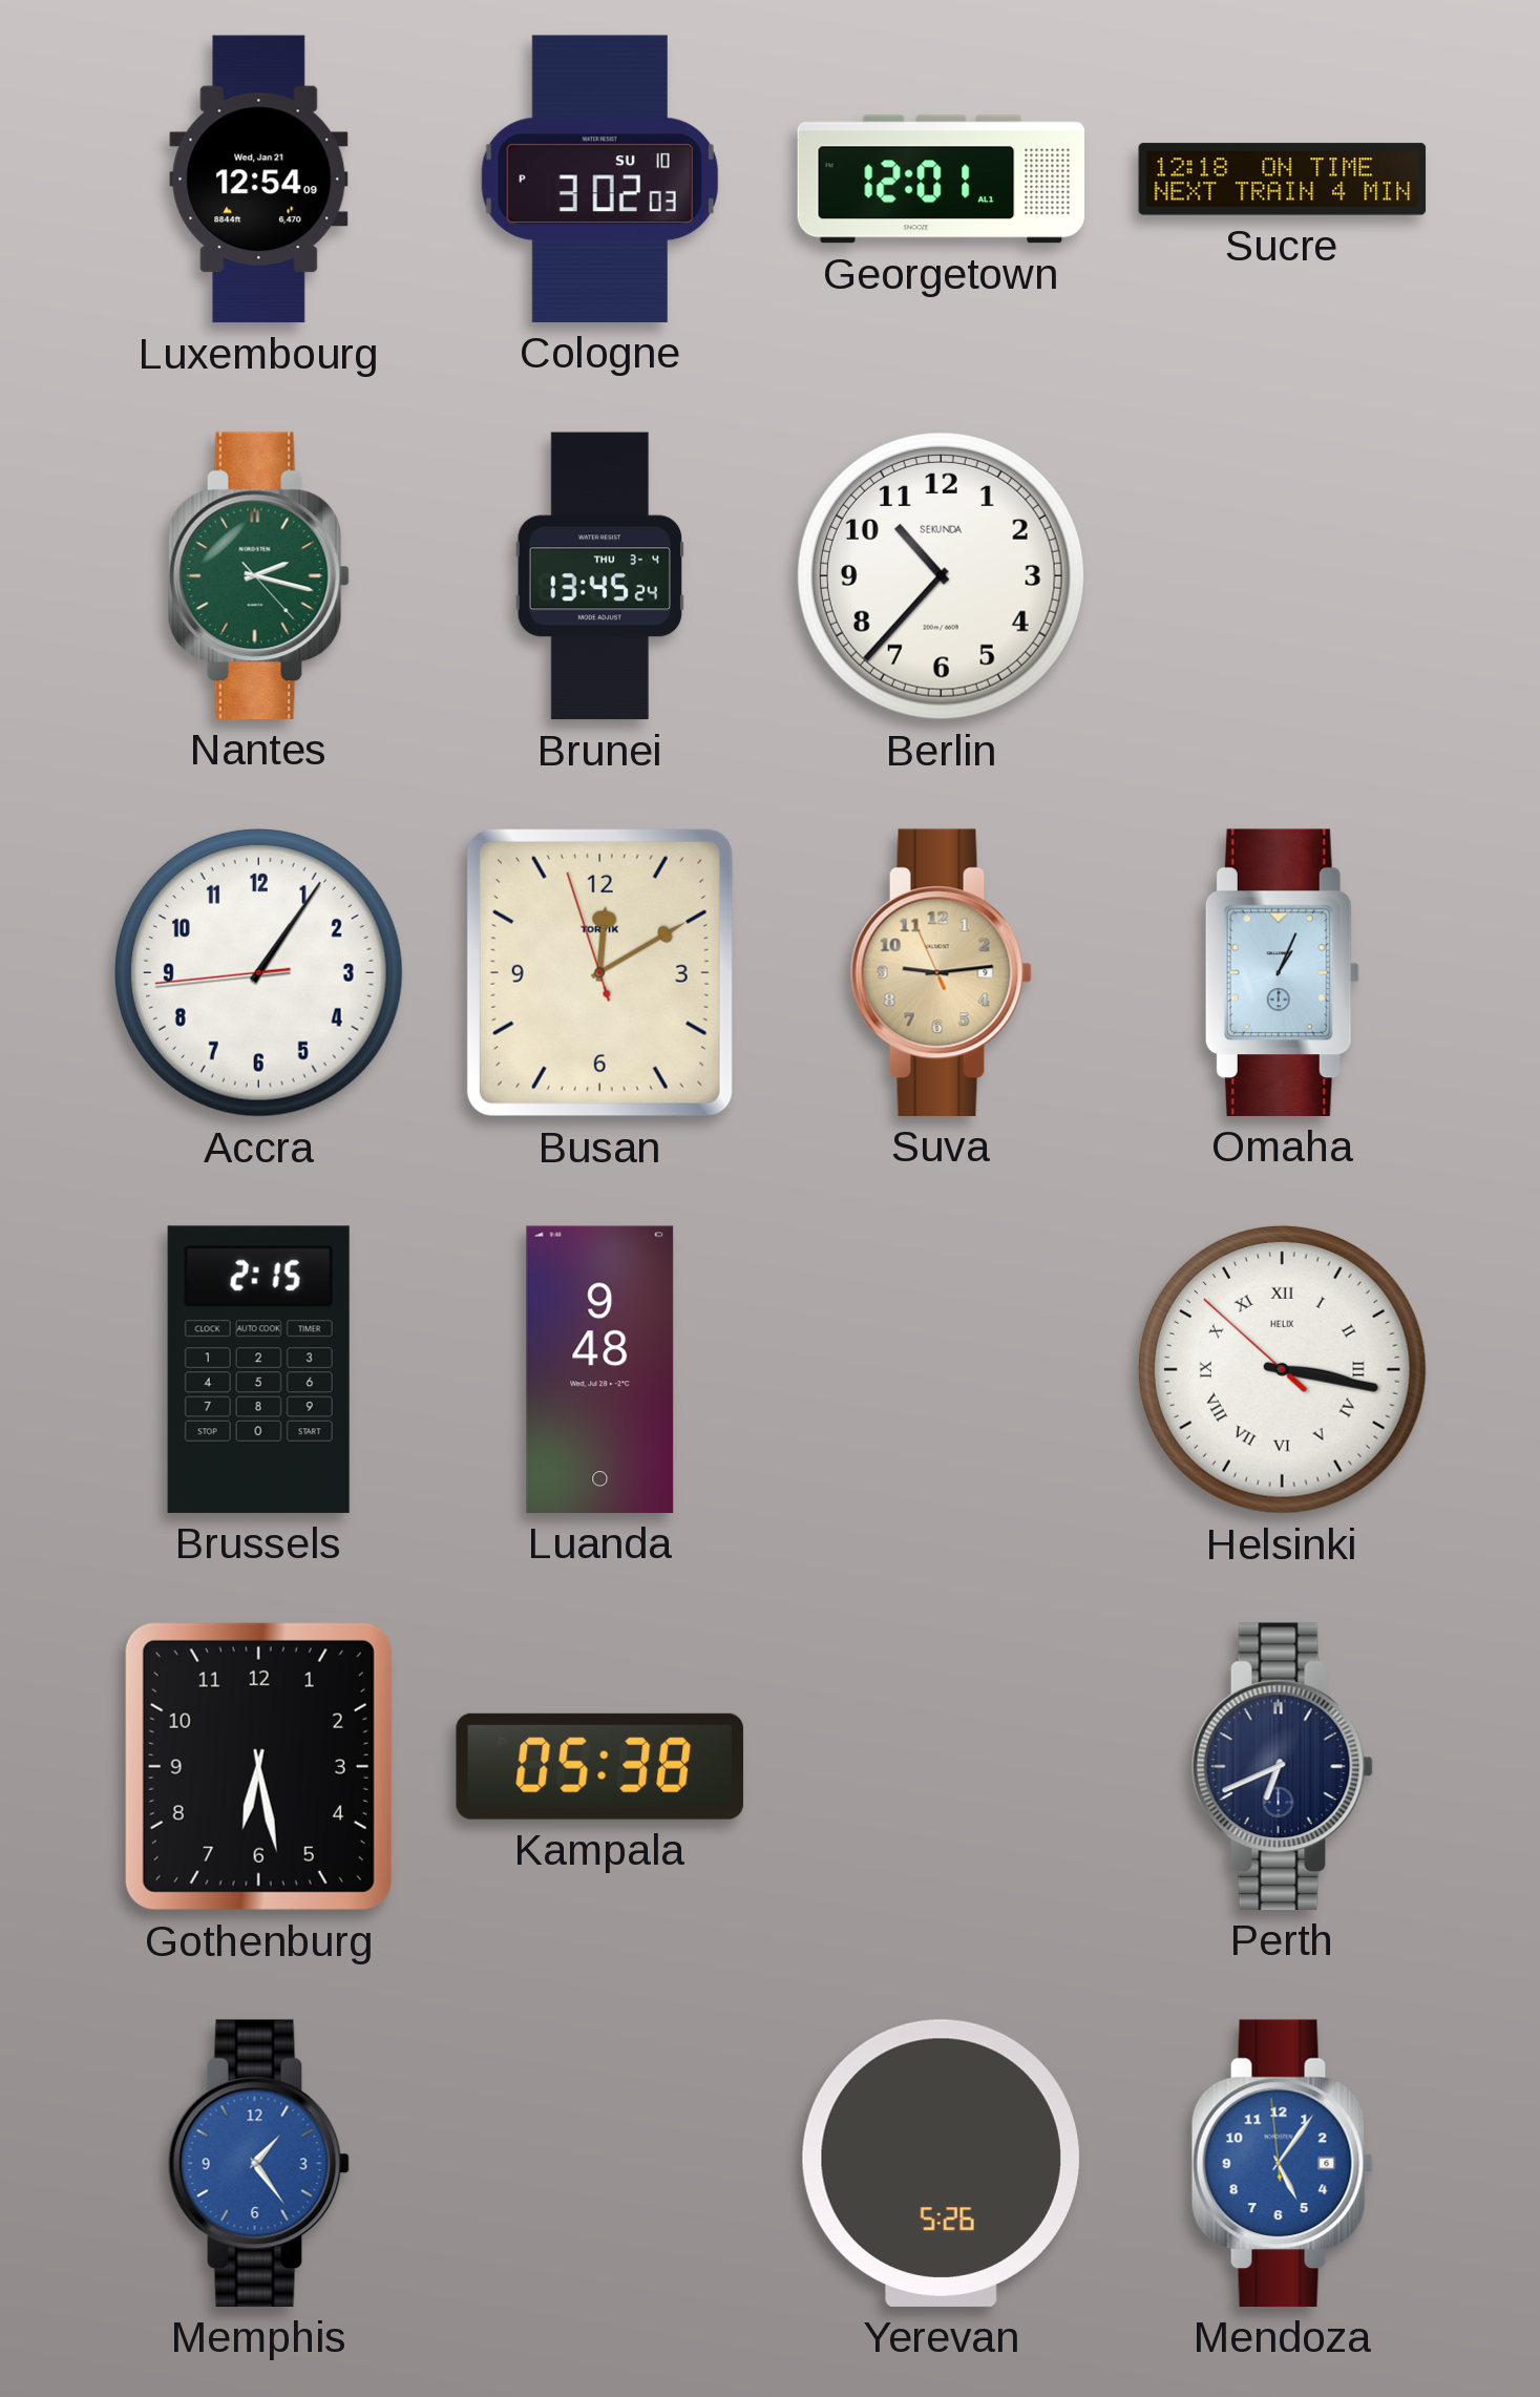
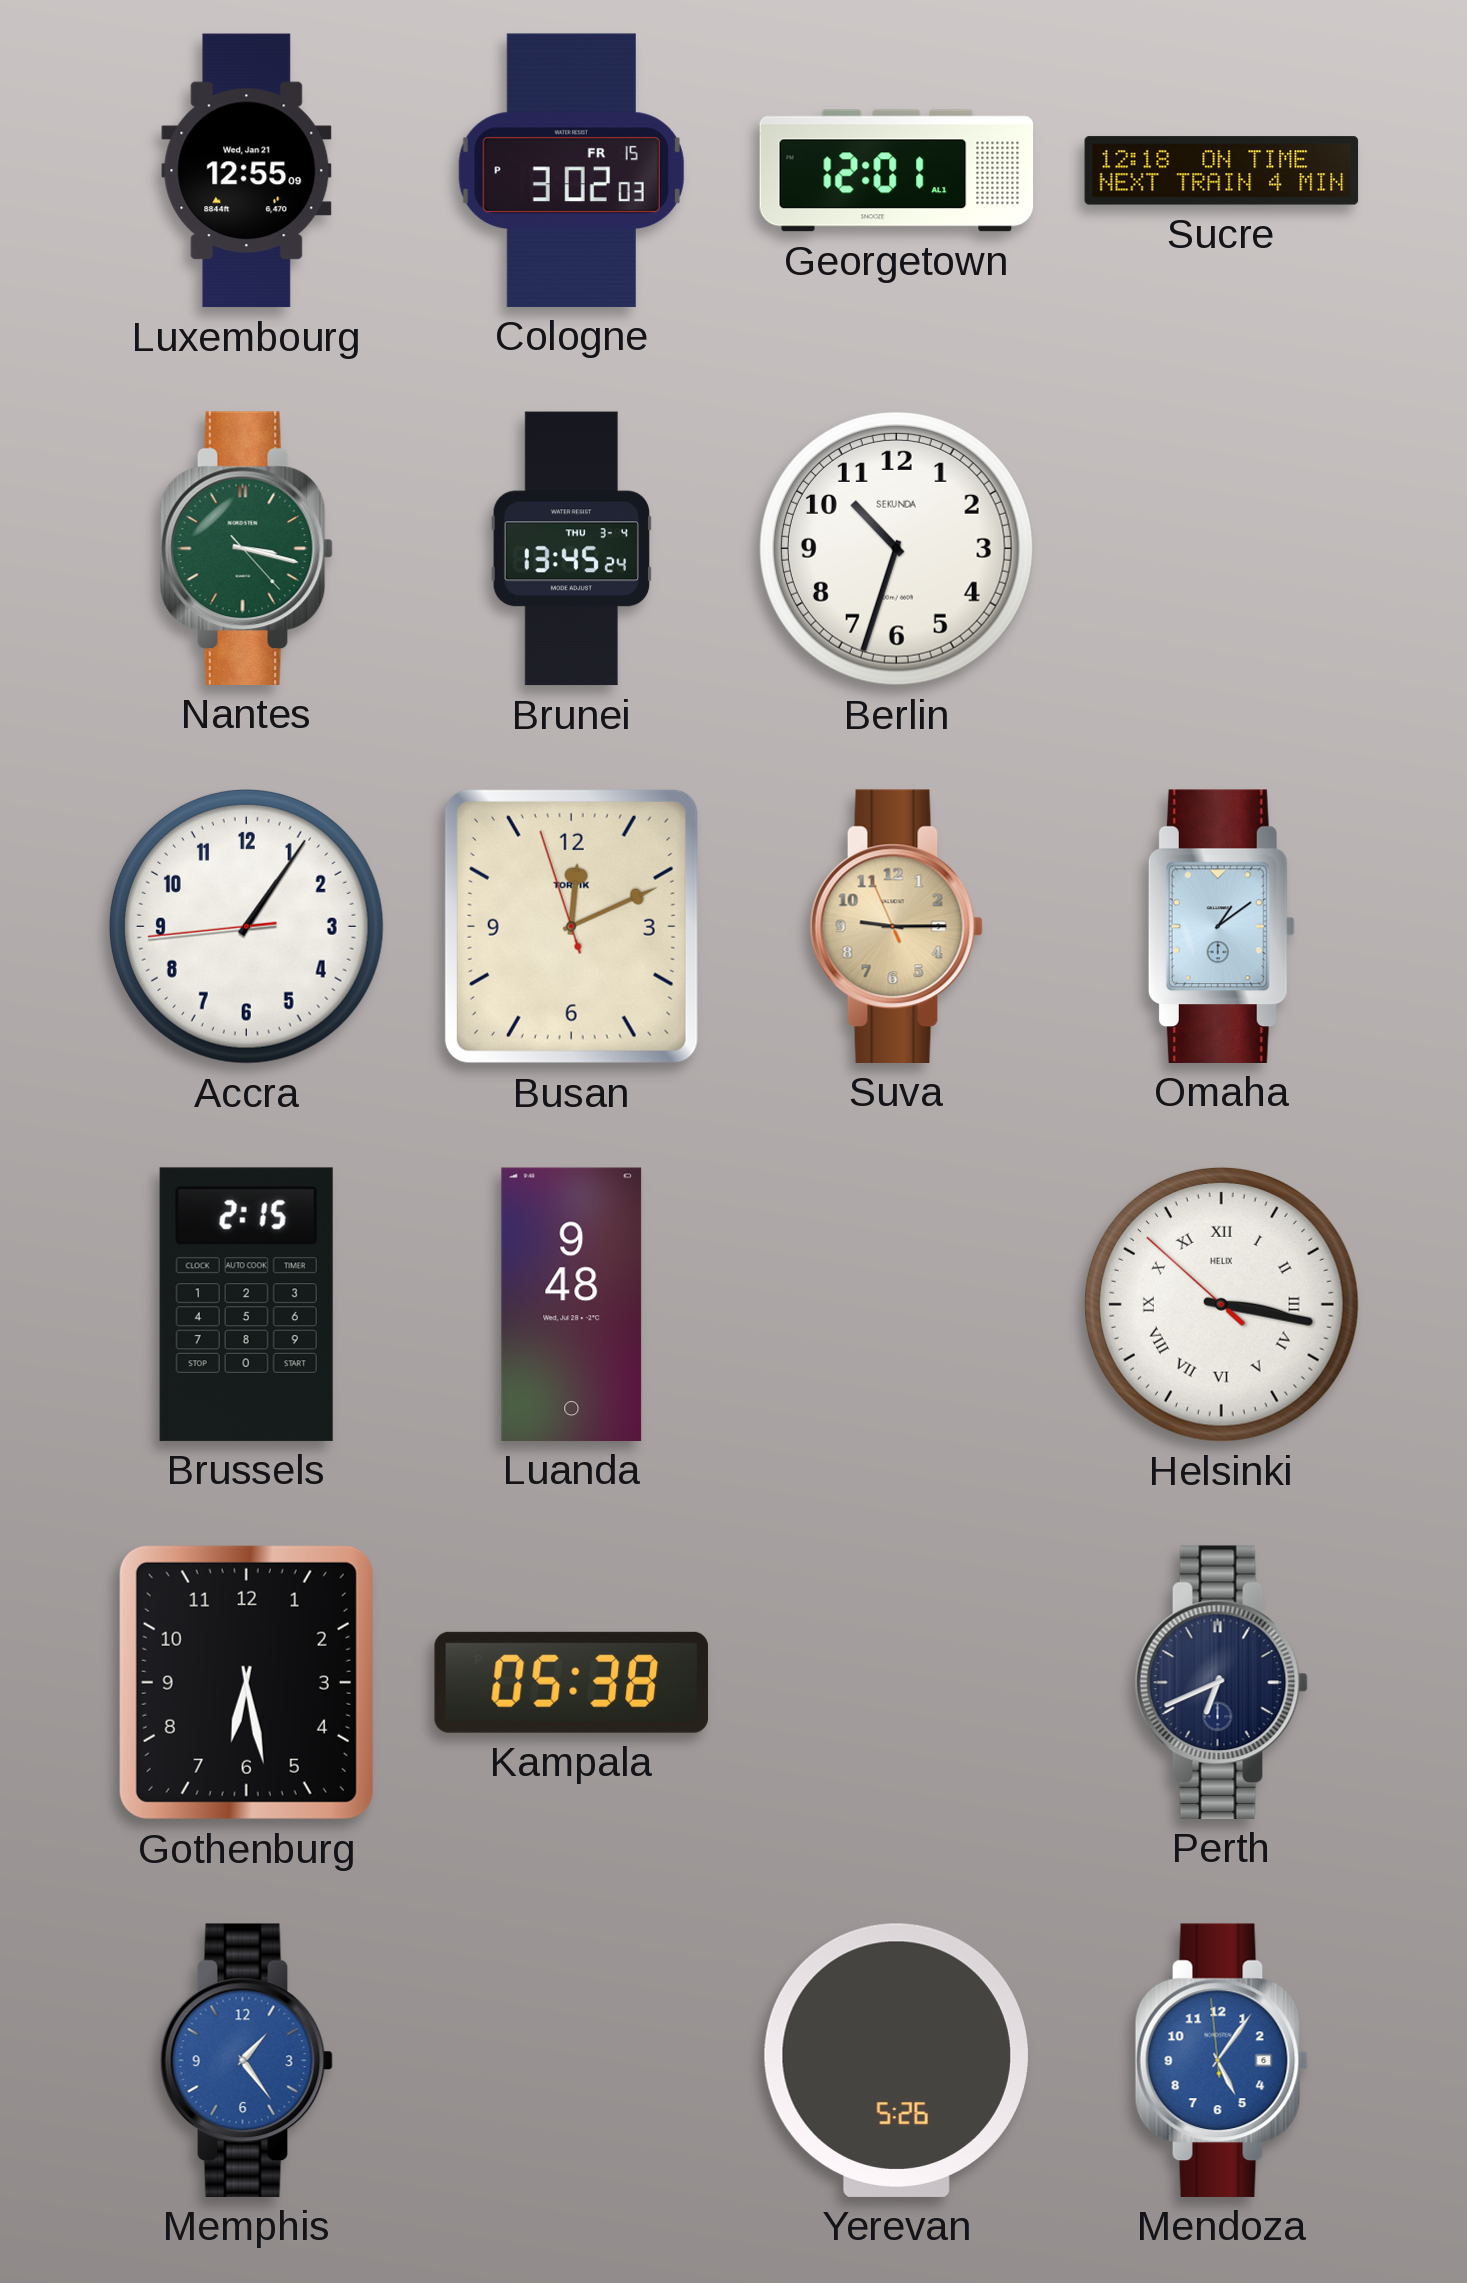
Luxembourg: 12:54 -> 12:55
Cologne date: SU 10 -> FR 15
Nantes: 2:17 -> 3:17
Berlin: 10:37 -> 10:33
Busan: 12:09 -> 12:10
Suva: 9:13 -> 9:14
Omaha: 1:04 -> 1:09
